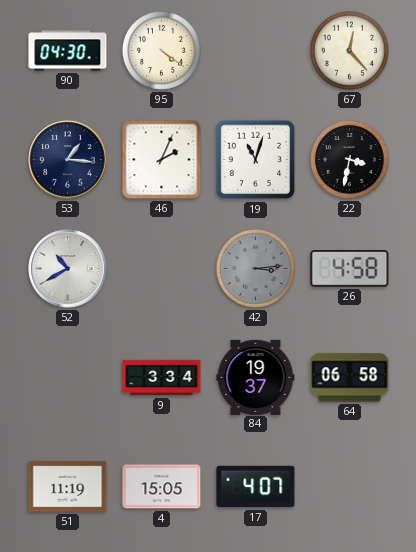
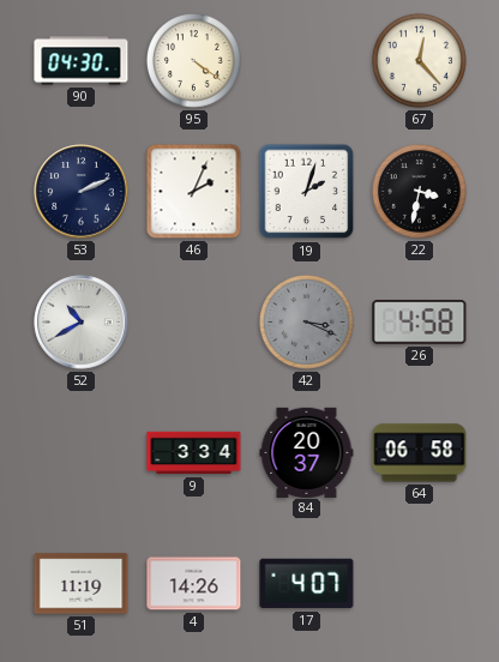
53: 1:16 -> 2:11
19: 11:03 -> 2:03
42: 3:14 -> 3:19
84: 19:37 -> 20:37
4: 15:05 -> 14:26
